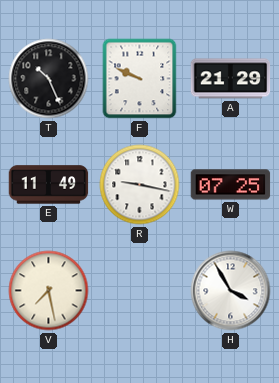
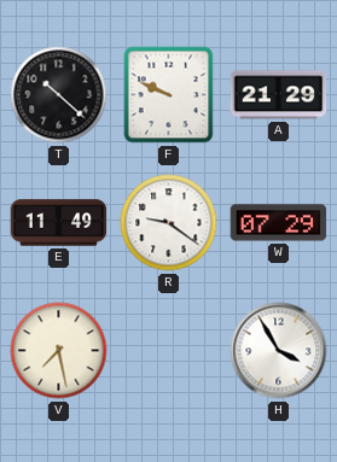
T: 10:26 -> 10:22
R: 9:17 -> 9:21
W: 07:25 -> 07:29
